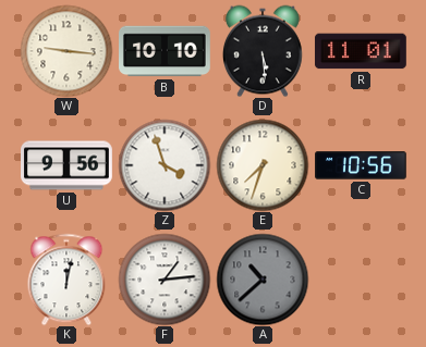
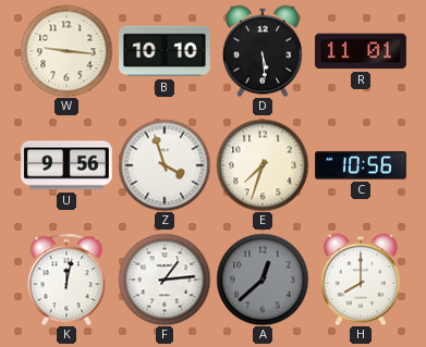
A: 10:38 -> 12:38
H: none -> 8:00
